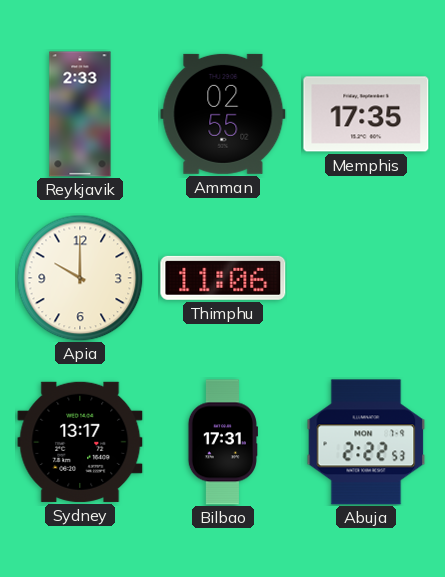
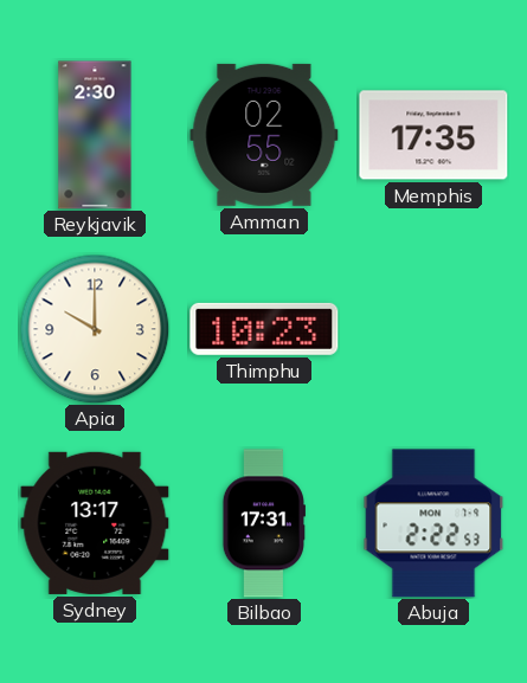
Reykjavik: 2:33 -> 2:30
Thimphu: 11:06 -> 10:23
